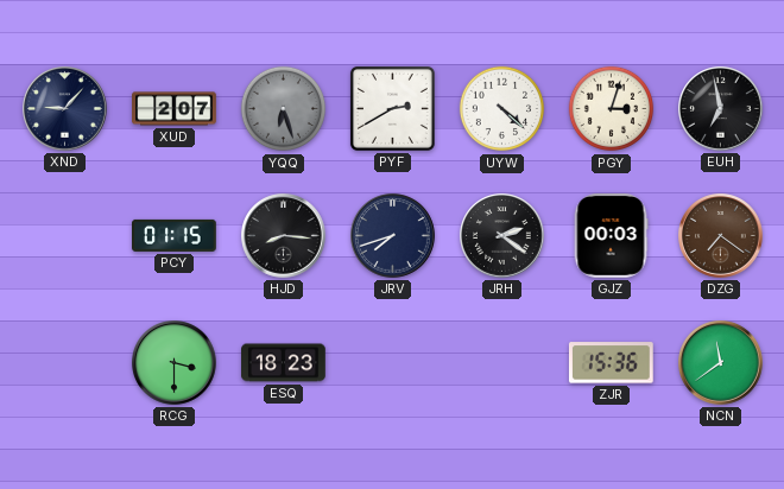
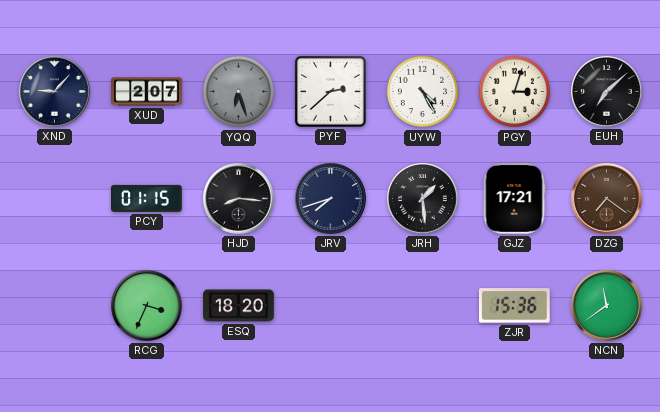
PYF: 2:40 -> 2:38
UYW: 4:22 -> 4:25
EUH: 6:58 -> 7:08
JRH: 2:21 -> 1:29
GJZ: 00:03 -> 17:21
RCG: 3:30 -> 3:34
ESQ: 18:23 -> 18:20
